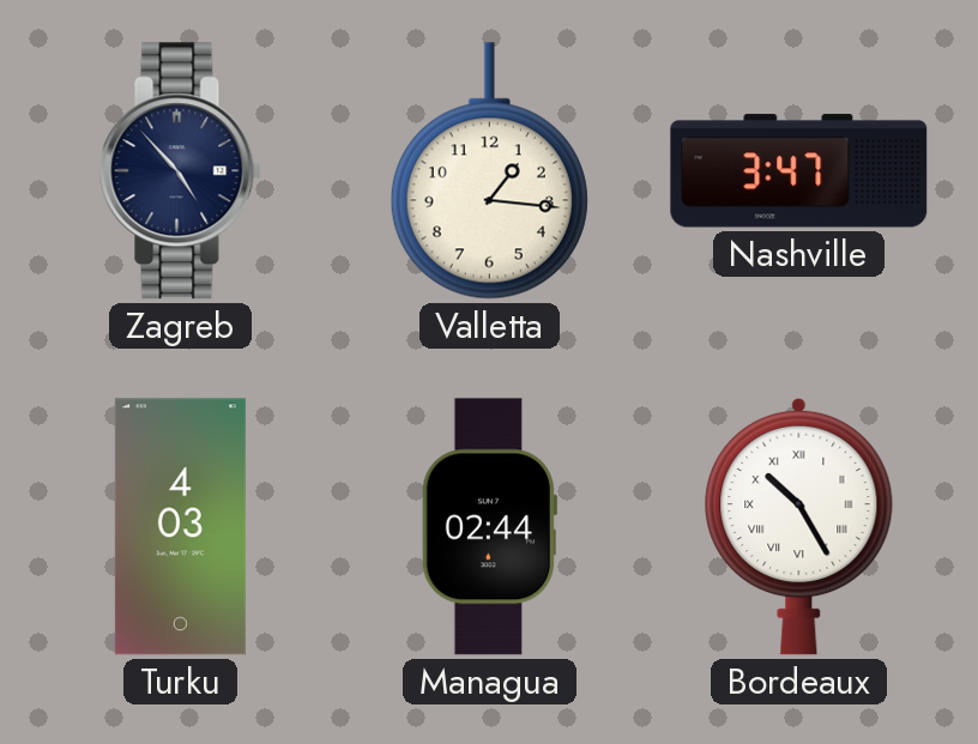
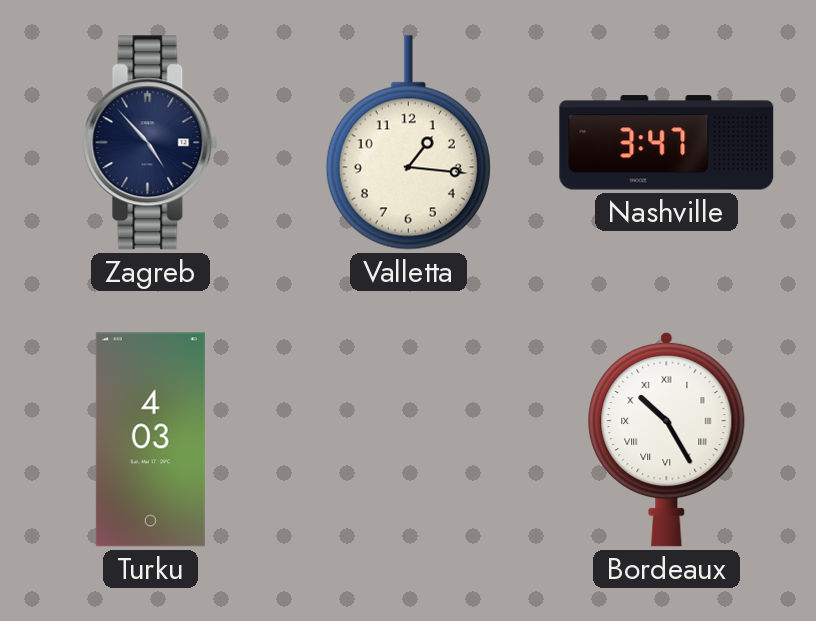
Managua: 02:44 -> none
